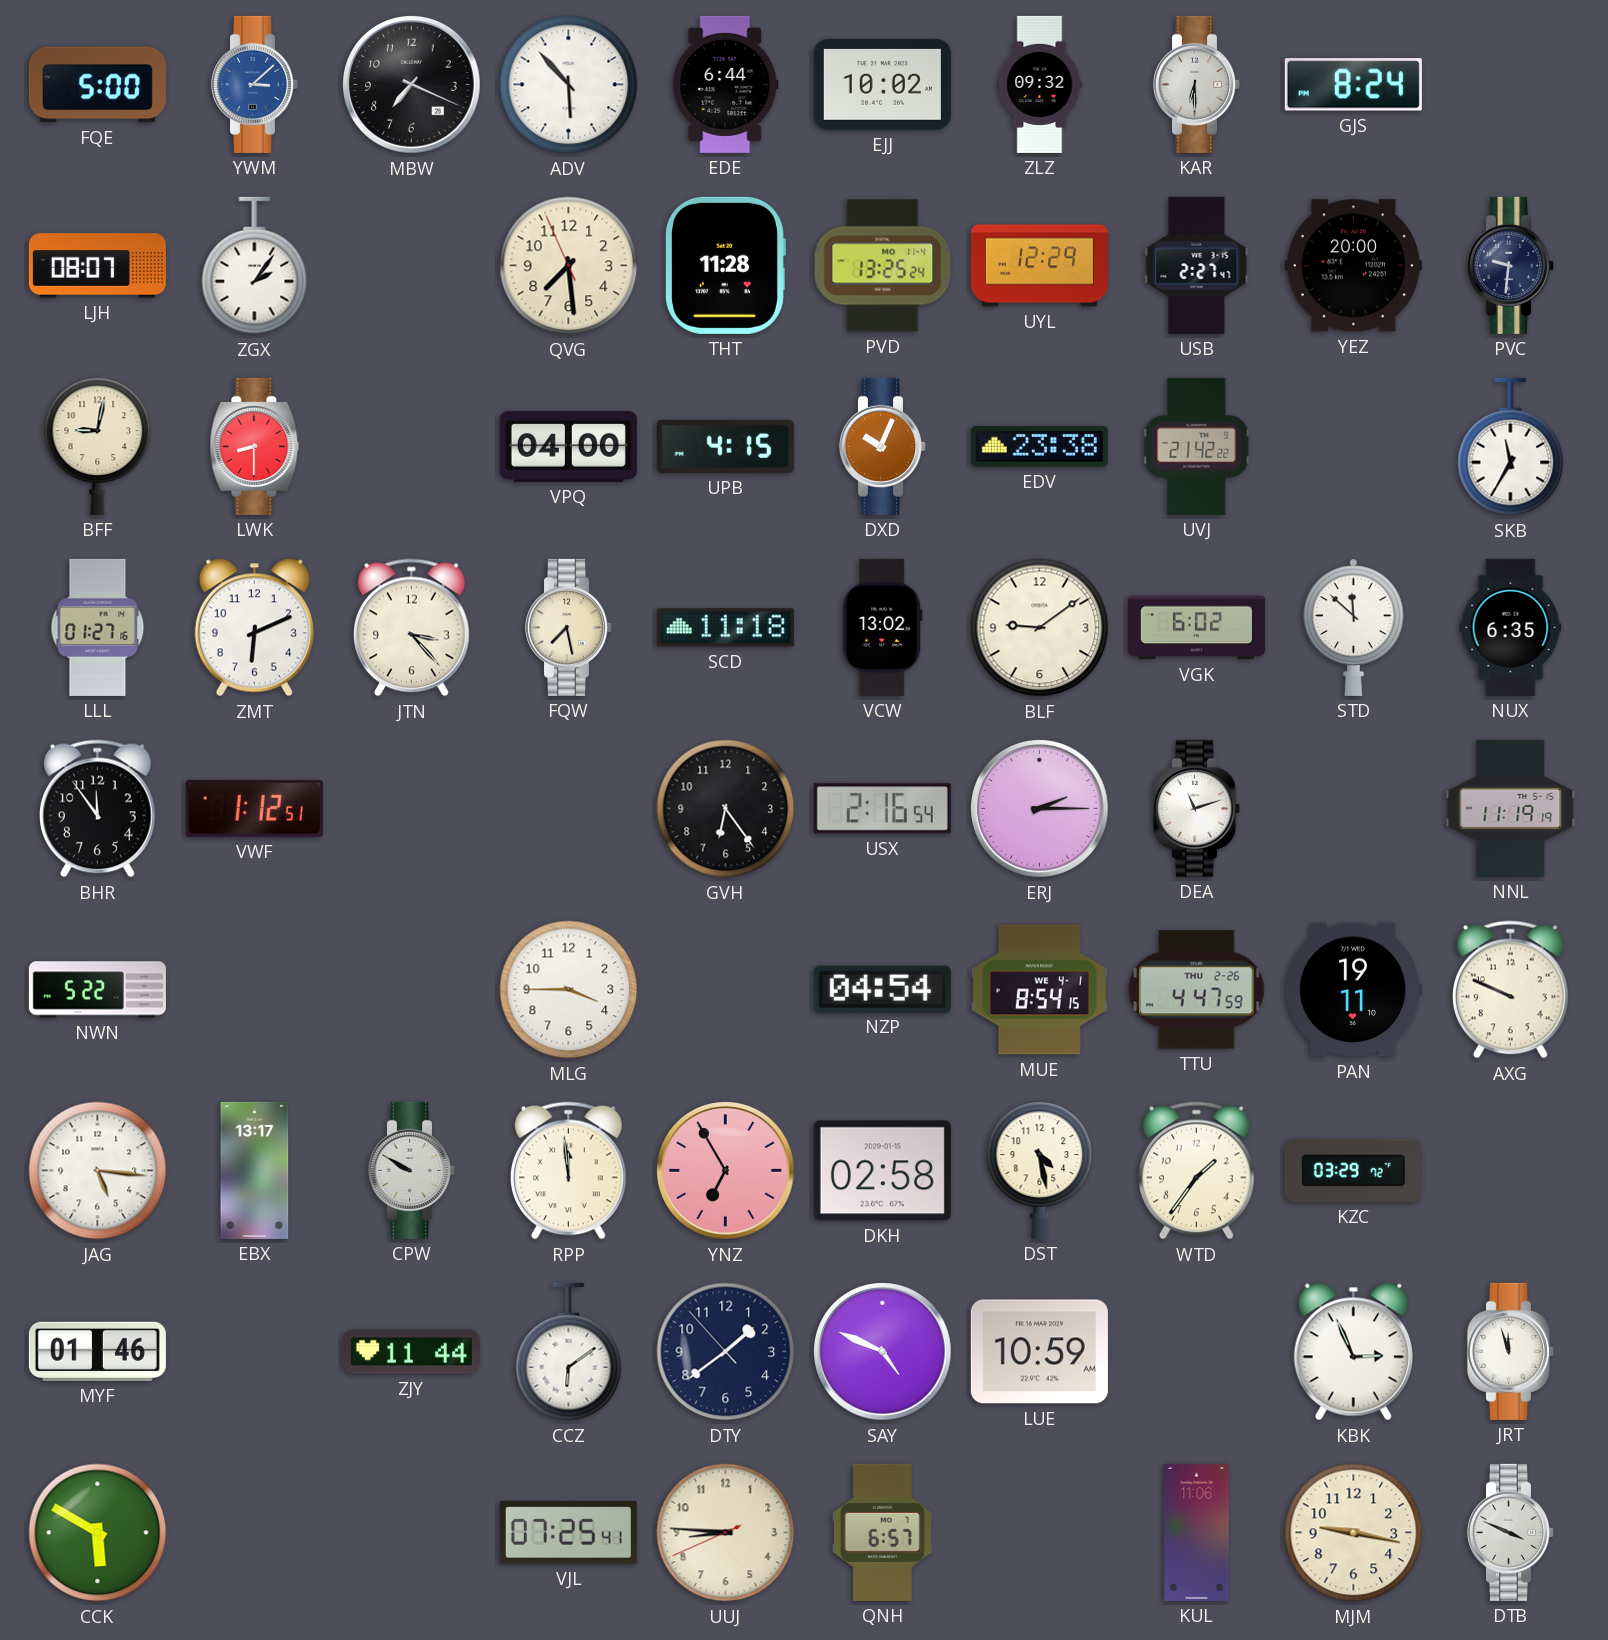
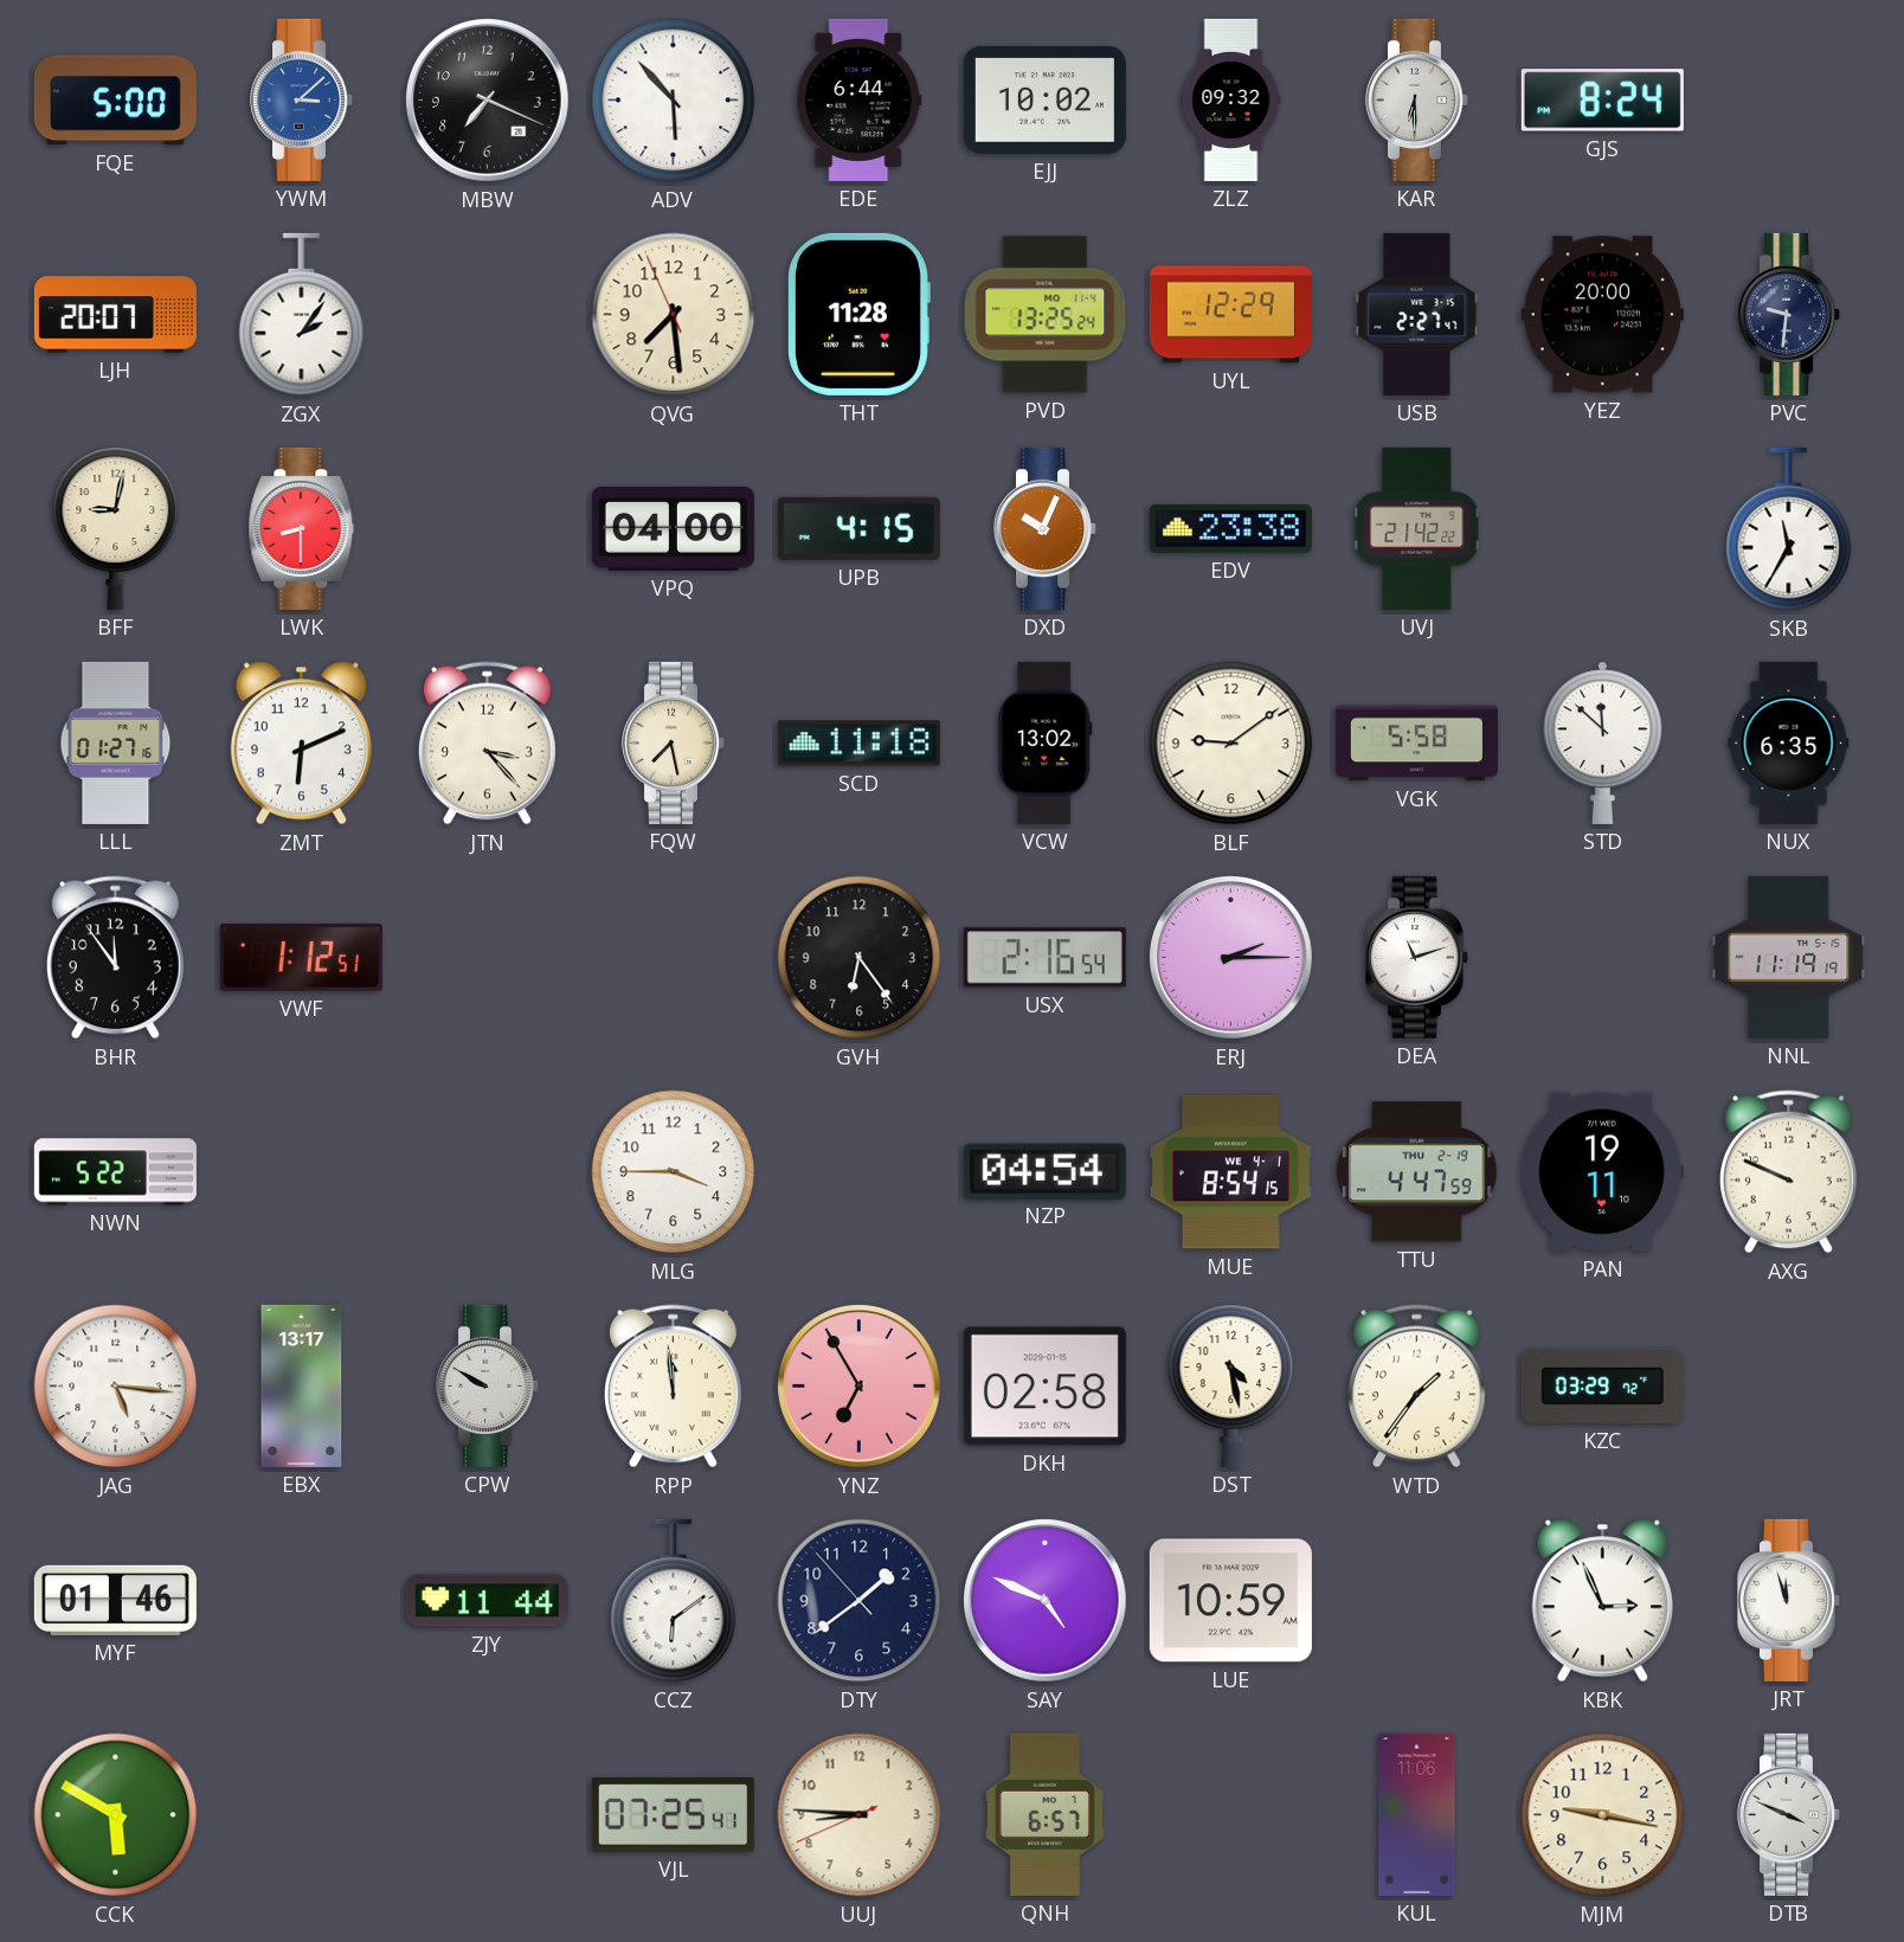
LJH: 08:07 -> 20:07
VGK: 6:02 -> 5:58
TTU date: THU 2-26 -> THU 2-19
